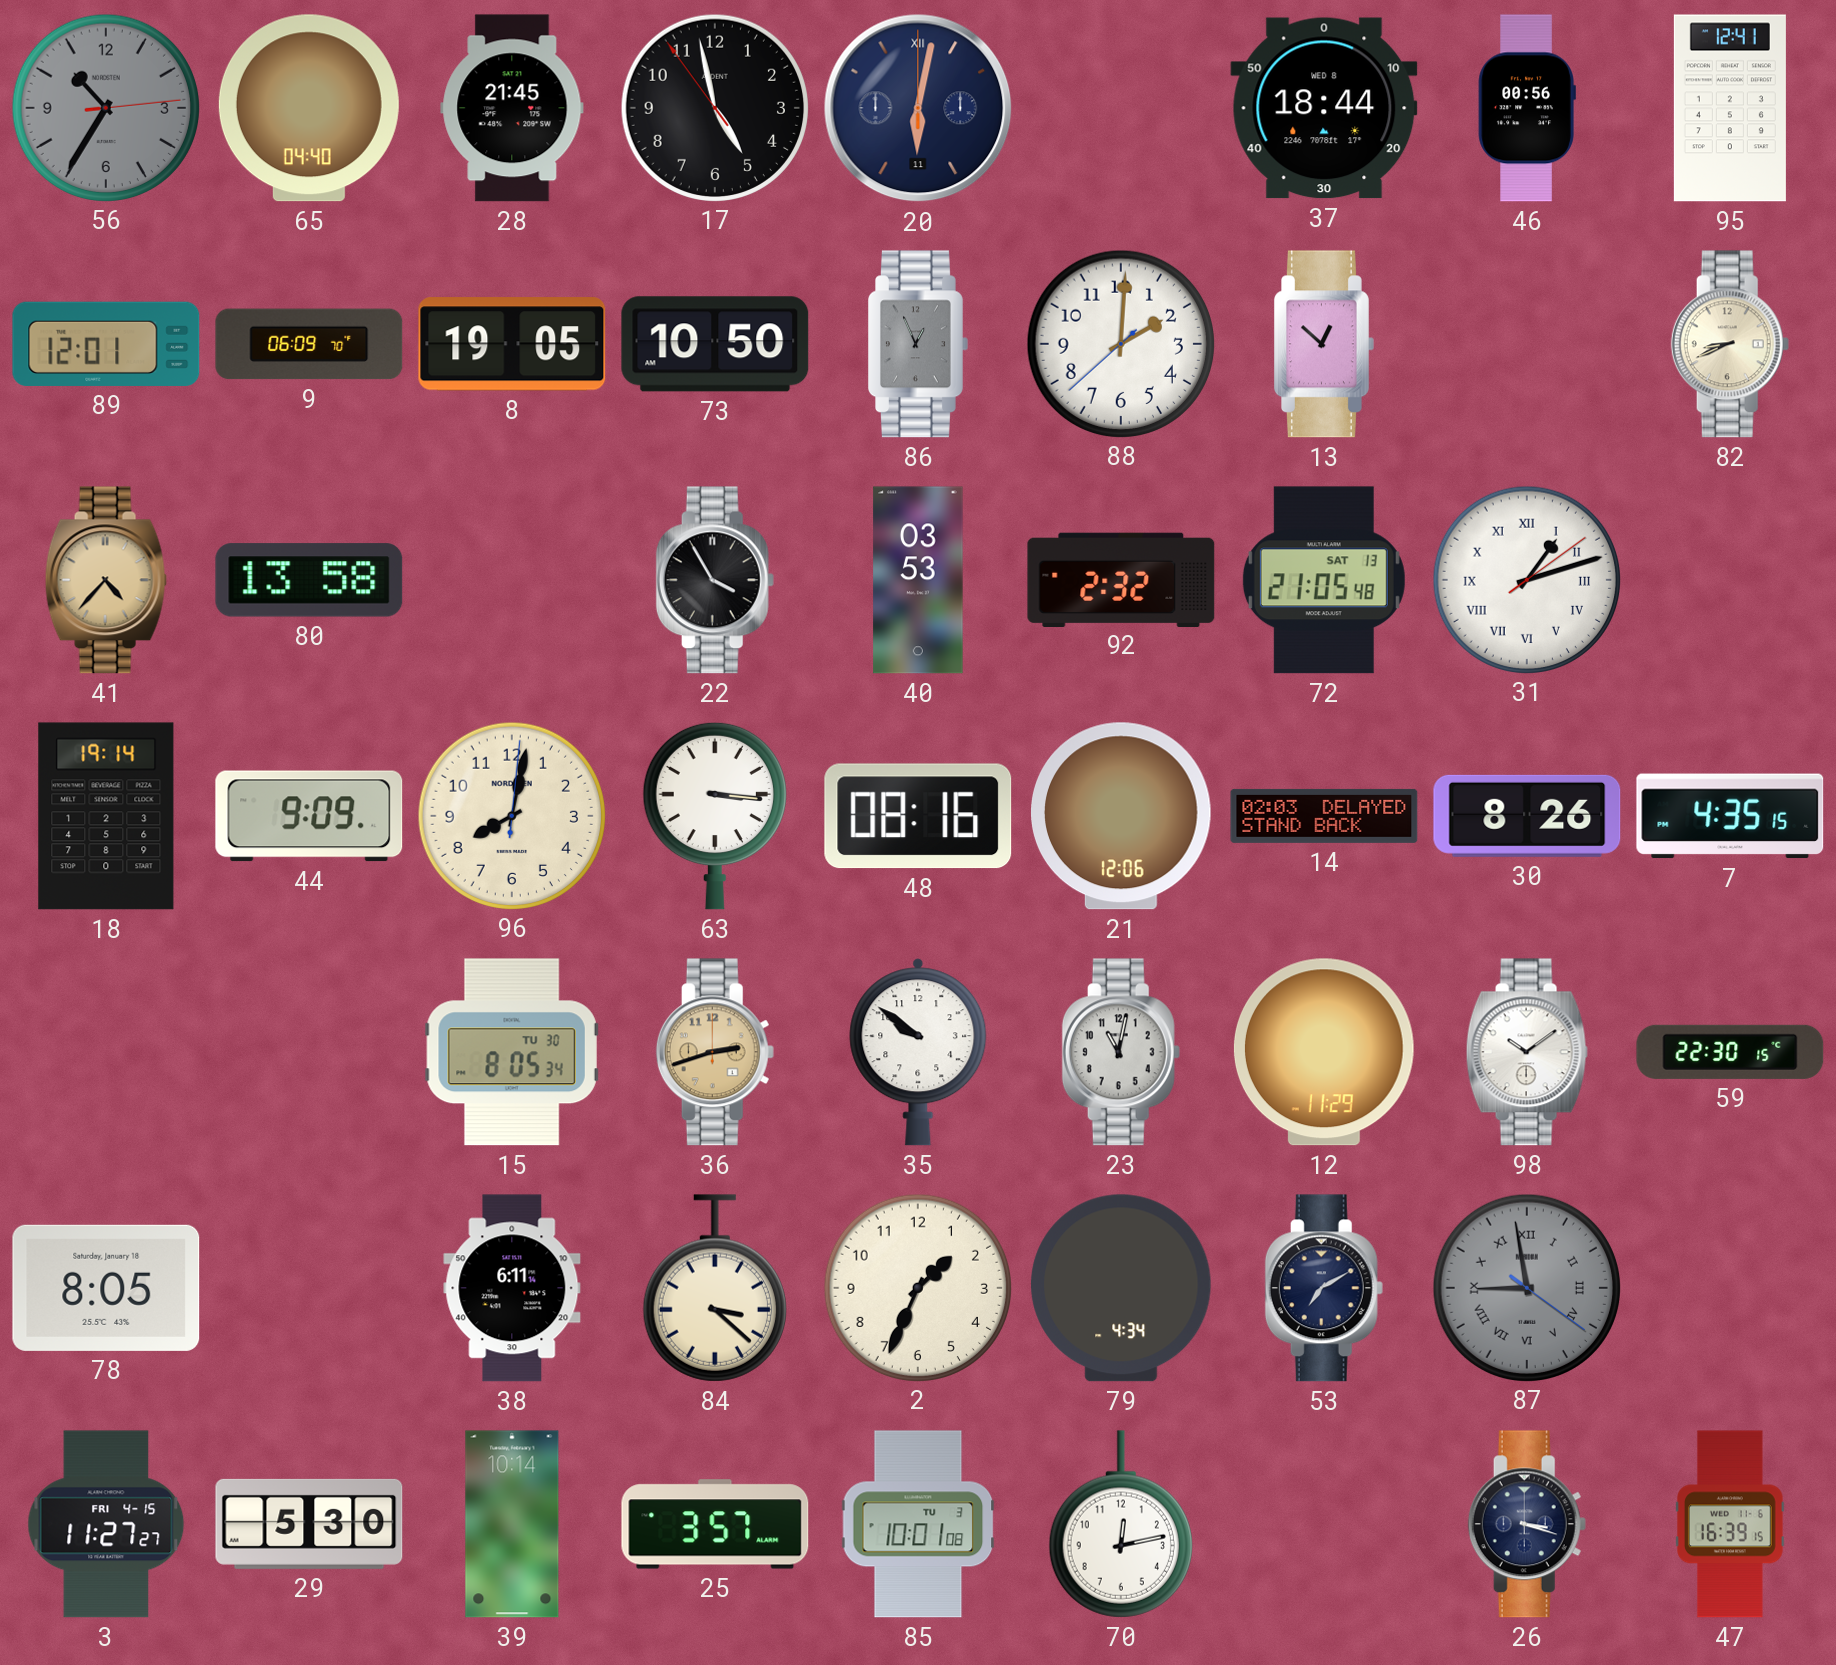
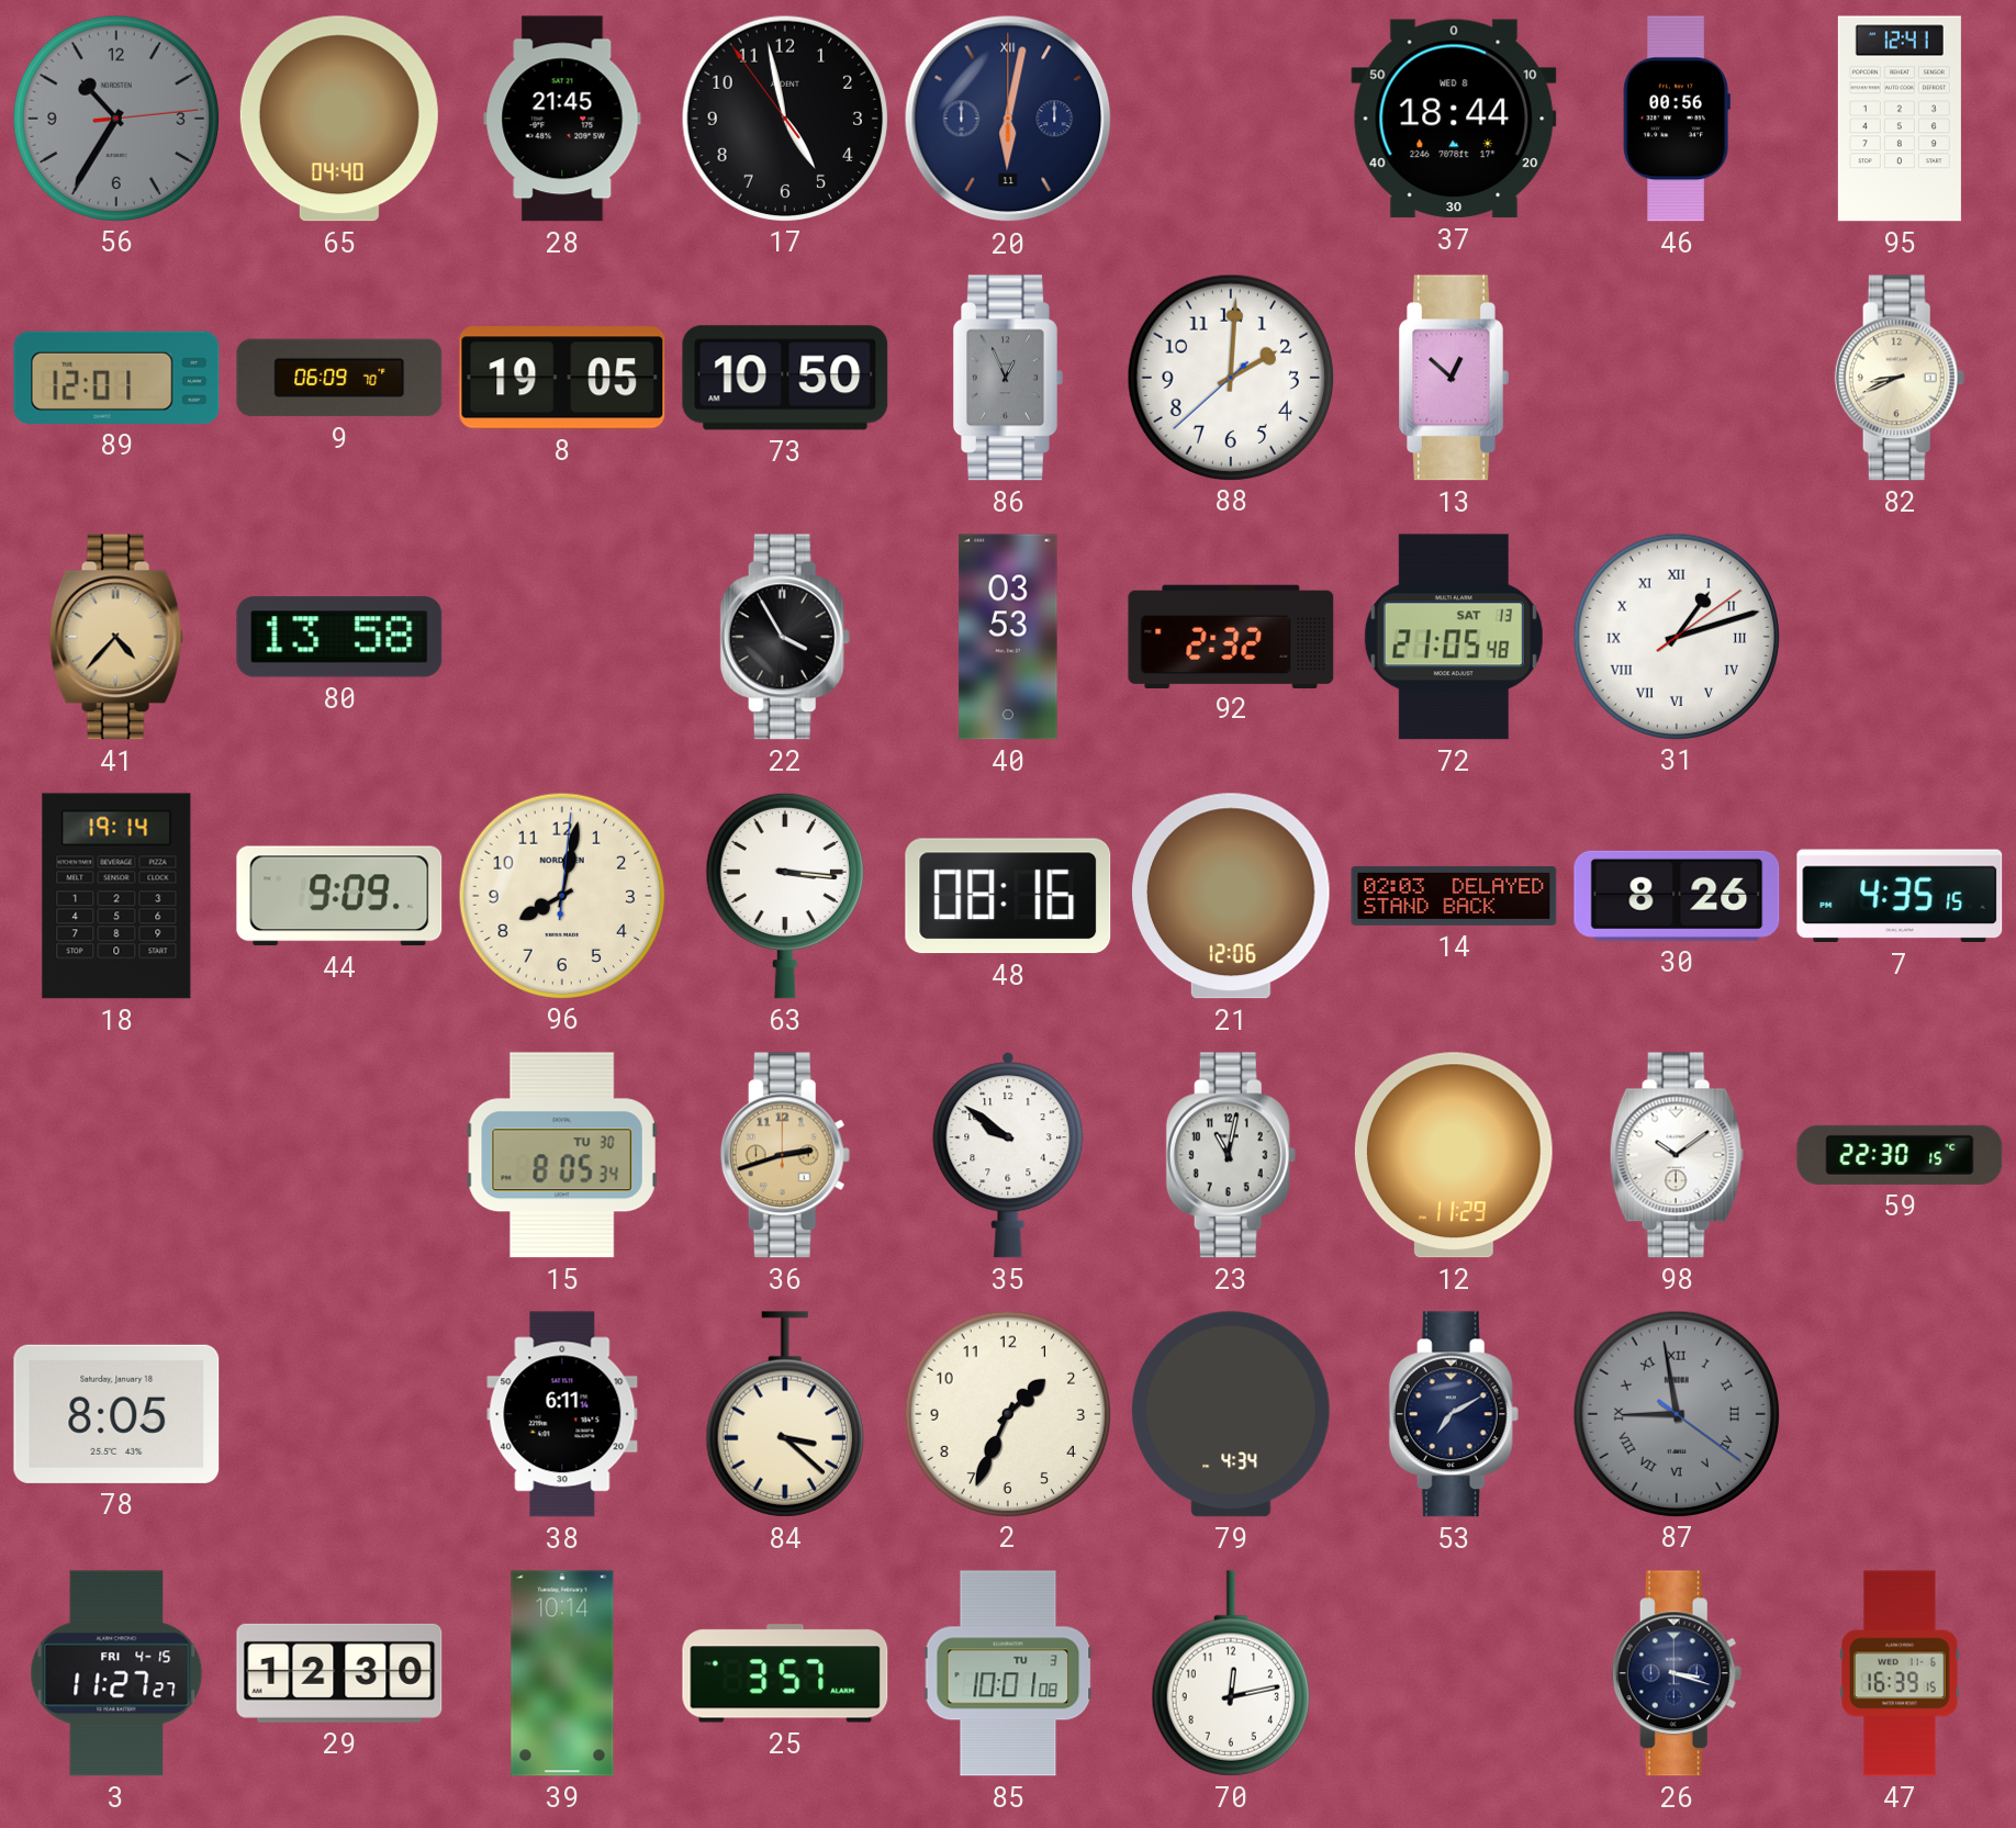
29: 5:30 -> 12:30
